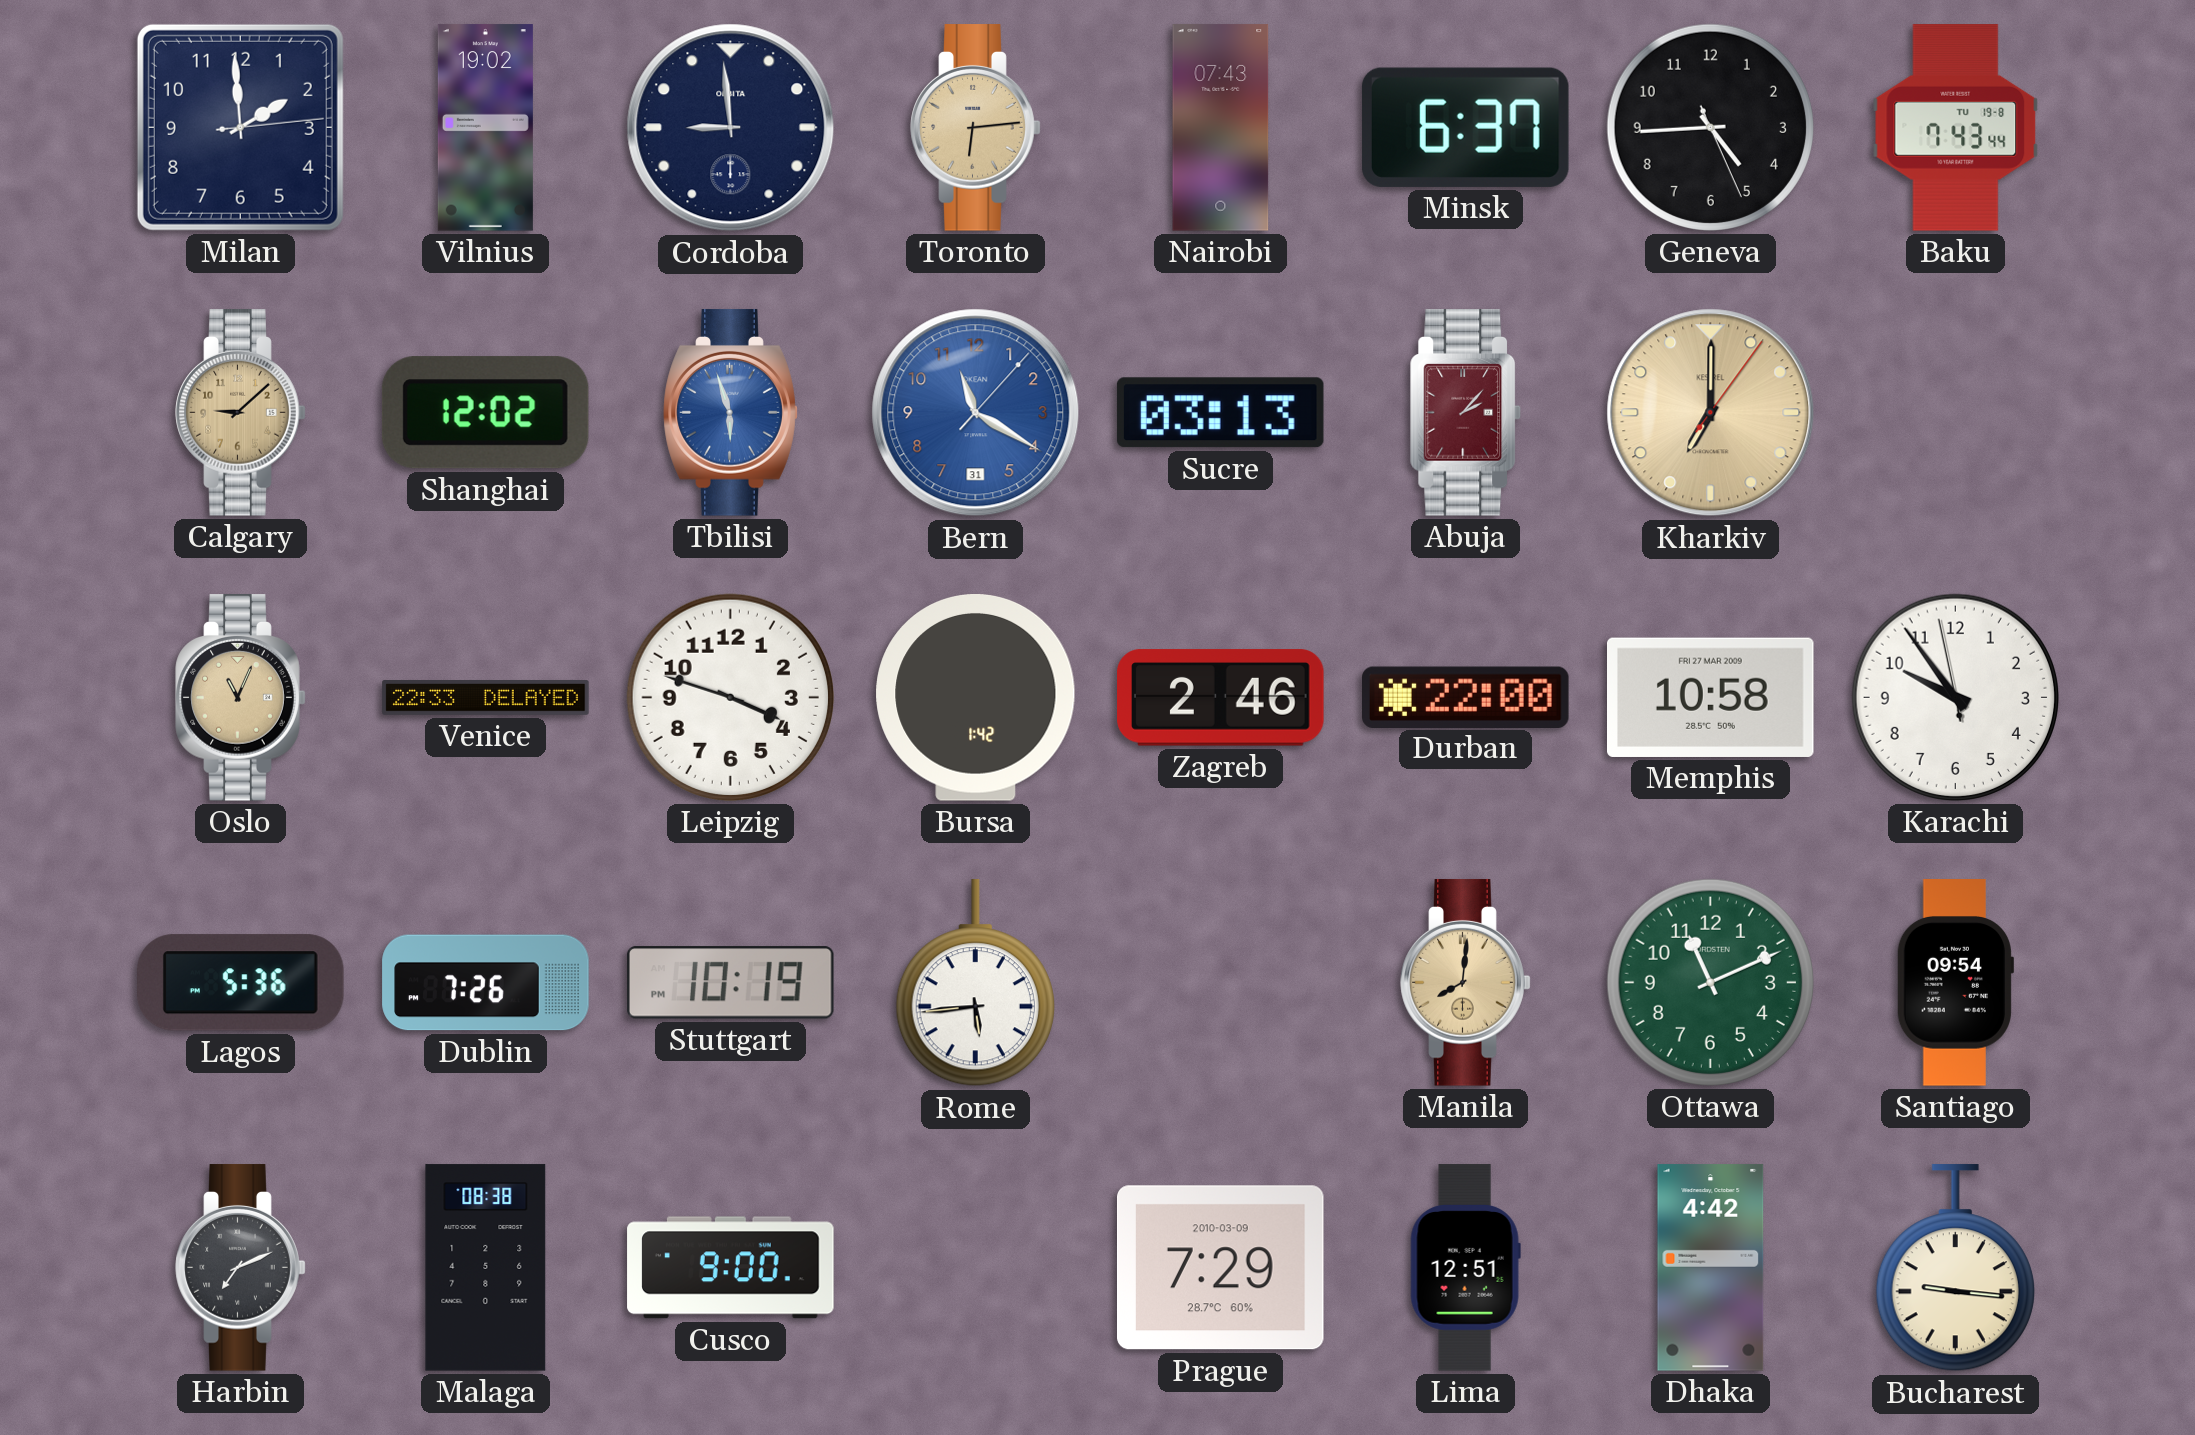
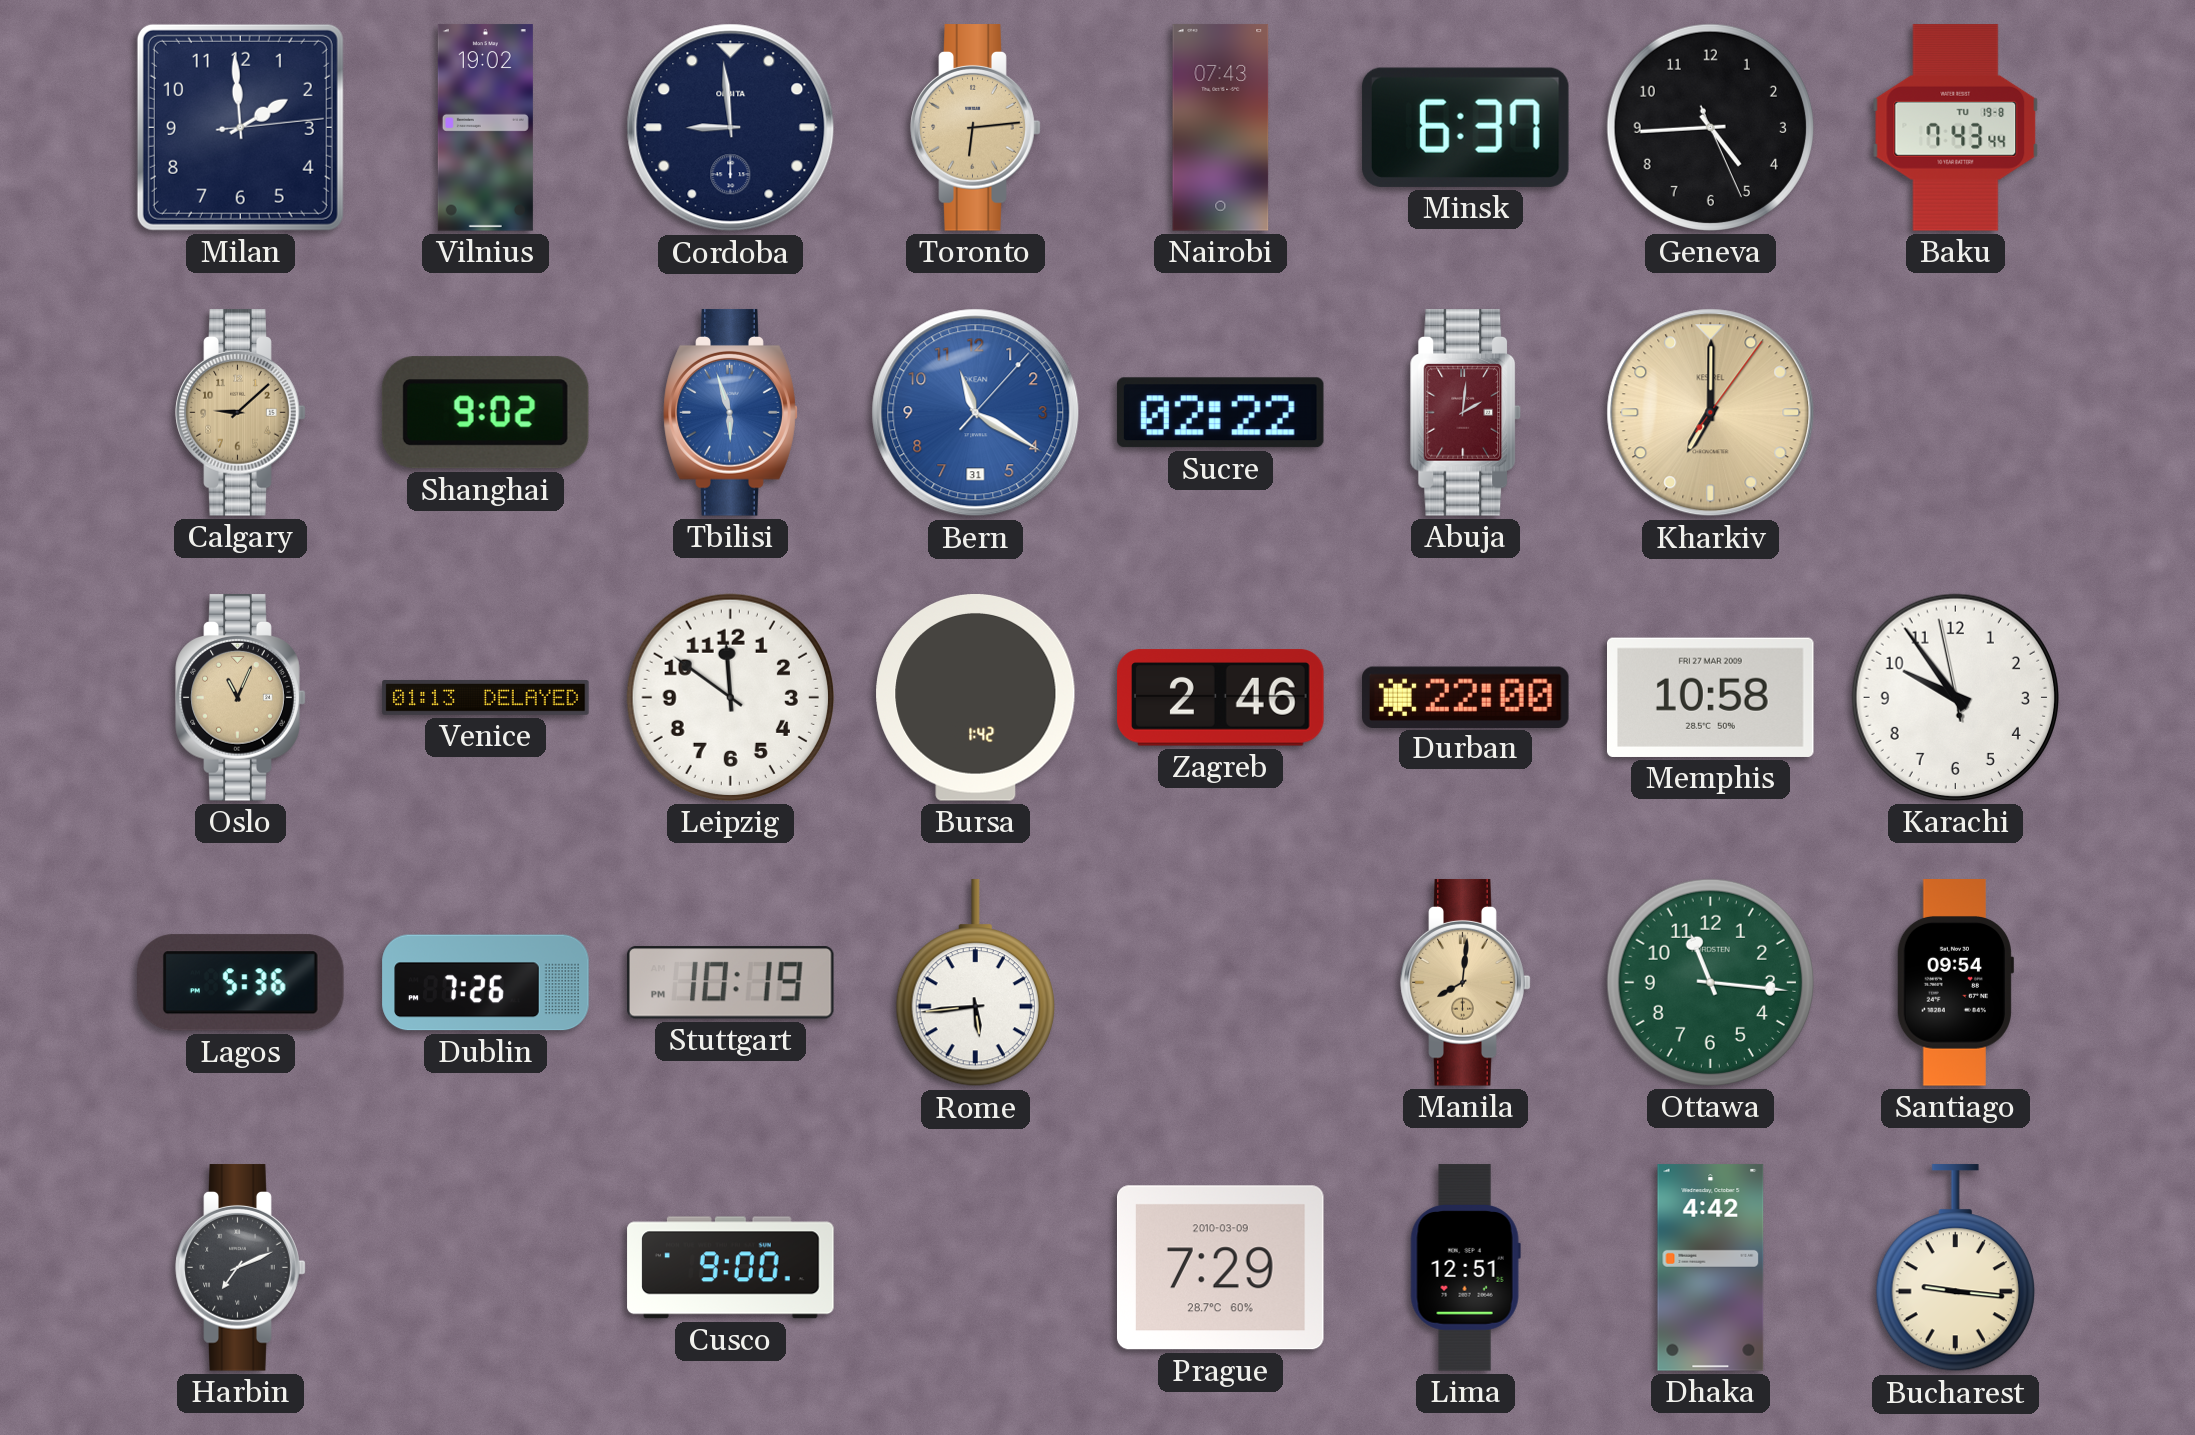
Shanghai: 12:02 -> 9:02
Sucre: 03:13 -> 02:22
Abuja: 2:07 -> 2:01
Venice: 22:33 -> 01:13
Leipzig: 3:48 -> 11:51
Ottawa: 11:11 -> 11:16
Malaga: 08:38 -> none
